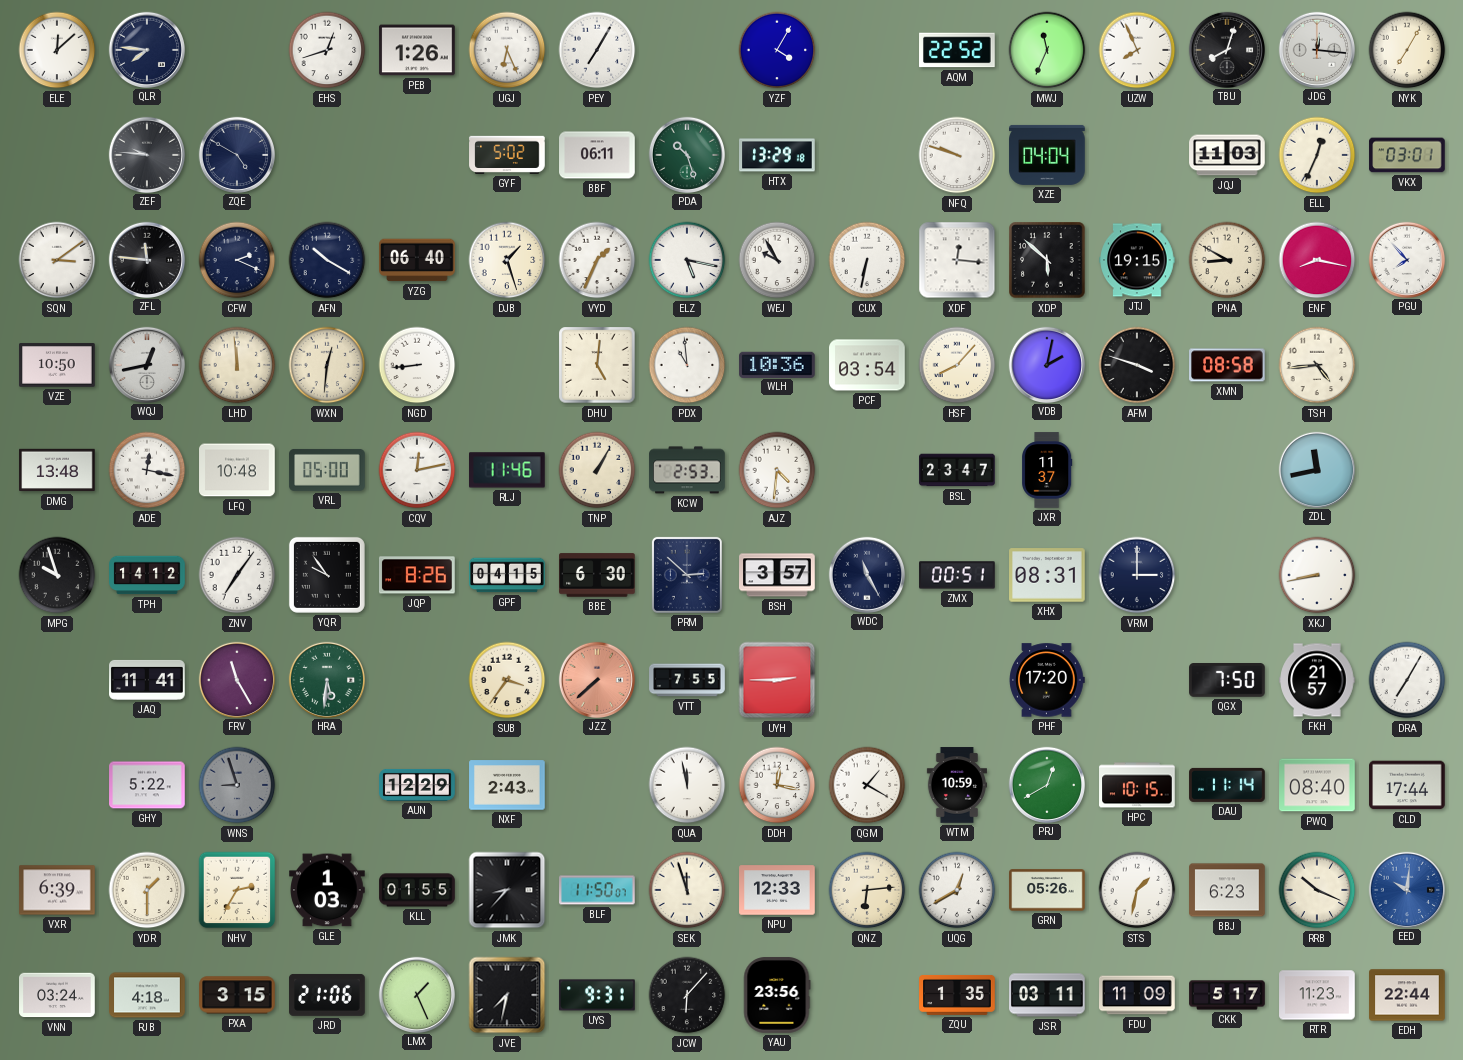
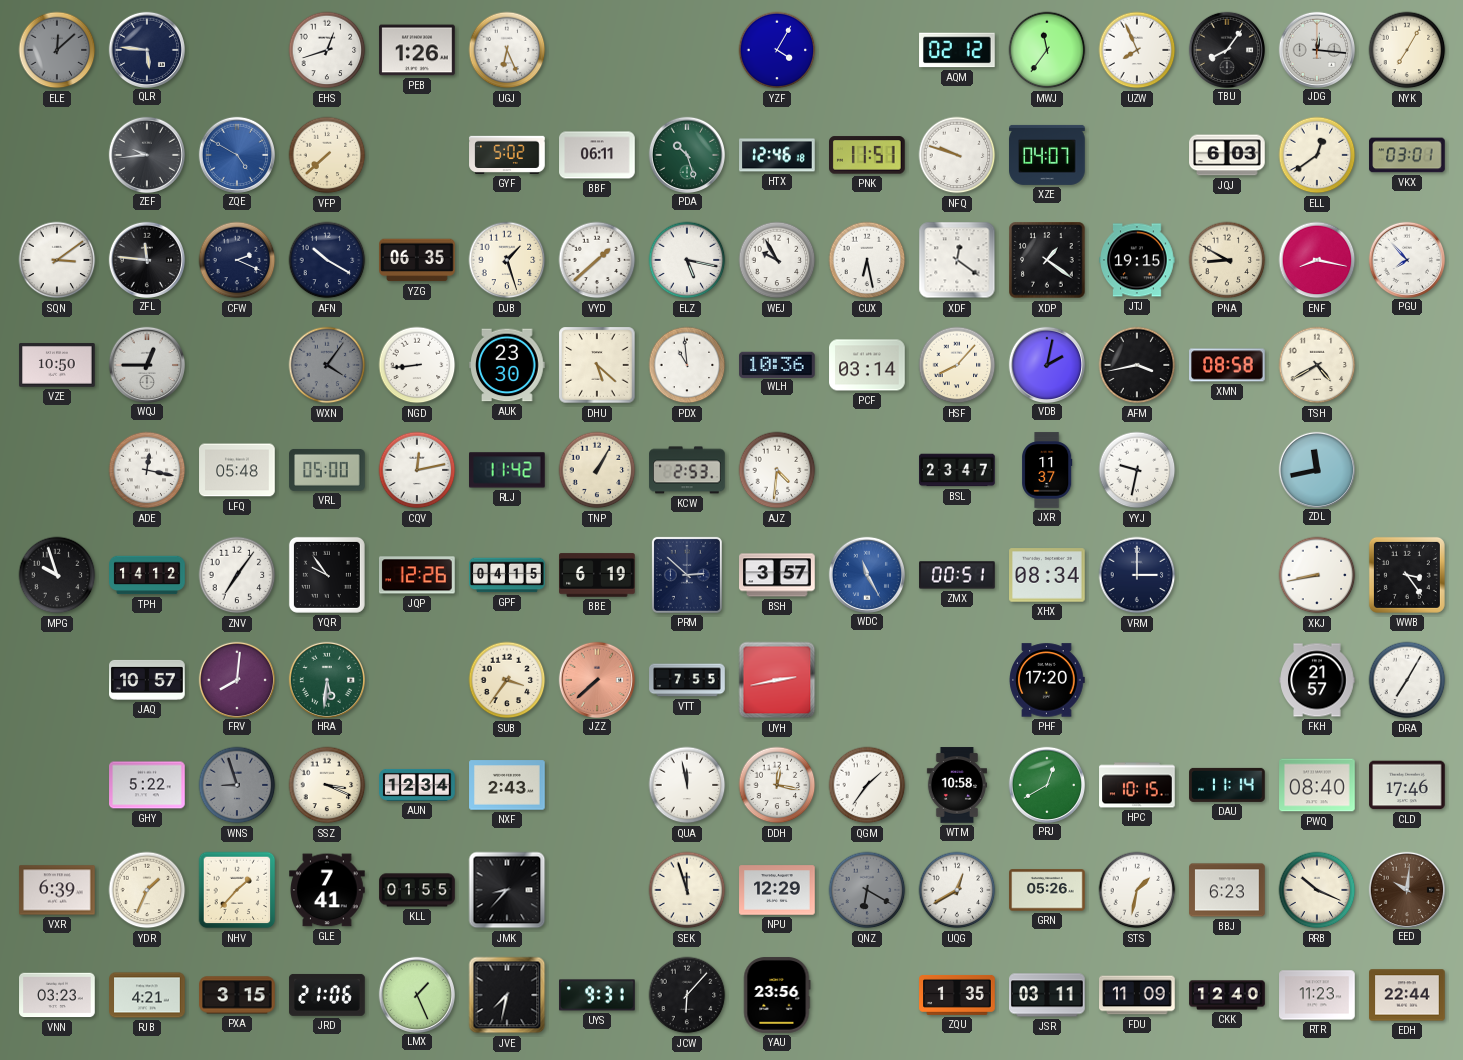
ELE dial: white -> grey
QLR: 7:46 -> 5:46
PEY: 7:05 -> none
AQM: 22:52 -> 02:12
MWJ: 11:34 -> 11:36
TBU: 8:03 -> 8:06
ZEF: 9:46 -> 9:44
ZQE dial: navy -> blue
VFP: none -> 7:38
HTX: 13:29 -> 12:46
PNK: none -> 11:51
XZE: 04:04 -> 04:07
JQJ: 11:03 -> 6:03
ELL: 12:34 -> 12:39
YZG: 06:40 -> 06:35
VYD: 1:34 -> 1:38
CUX: 6:32 -> 6:28
XDF: 12:16 -> 12:21
XDP: 5:52 -> 1:21
WQJ: 12:43 -> 12:45
LHD: 11:59 -> none
WXN: 12:31 -> 4:06
WXN dial: cream -> grey
AUK: none -> 23:30
DHU: 5:01 -> 5:22
PCF: 03:54 -> 03:14
AFM: 3:48 -> 3:43
TSH: 4:44 -> 4:40
DMG: 13:48 -> none
LFQ: 10:48 -> 05:48
RLJ: 11:46 -> 11:42
YYJ: none -> 9:32
JQP: 8:26 -> 12:26
BBE: 6:30 -> 6:19
WDC dial: navy -> blue
XHX: 08:31 -> 08:34
WWB: none -> 3:24
JAQ: 11:41 -> 10:57
FRV: 11:25 -> 8:01
UYH: 2:45 -> 2:43
QGX: 7:50 -> none
SSZ: none -> 3:19
AUN: 12:29 -> 12:34
QGM: 1:20 -> 1:36
WTM: 10:59 -> 10:58
CLD: 17:44 -> 17:46
YDR: 1:30 -> 1:34
NHV: 2:35 -> 1:37
GLE: 1:03 -> 7:41
BLF: 11:50 -> none
NPU: 12:33 -> 12:29
QNZ: 6:14 -> 6:20
QNZ dial: cream -> grey
EED dial: blue -> brown
VNN: 03:24 -> 03:23
RJB: 4:18 -> 4:21
CKK: 5:17 -> 12:40
